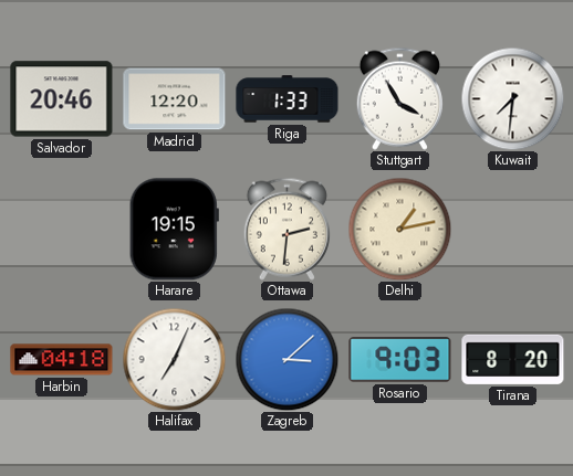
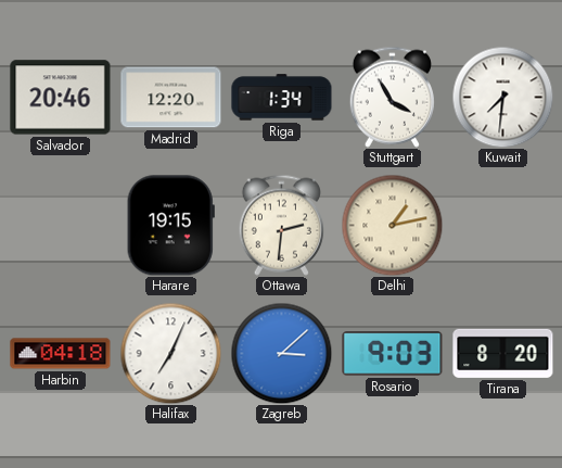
Riga: 1:33 -> 1:34
